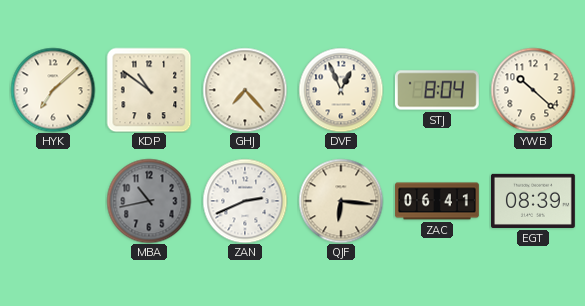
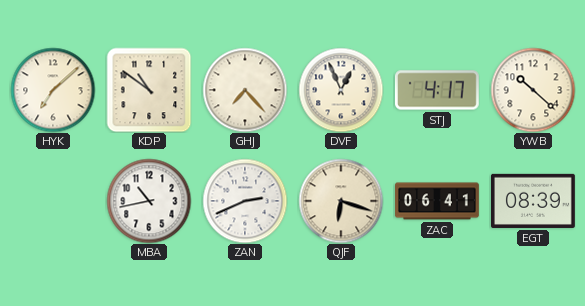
STJ: 8:04 -> 4:17
MBA dial: grey -> white
QJF: 6:16 -> 6:18
